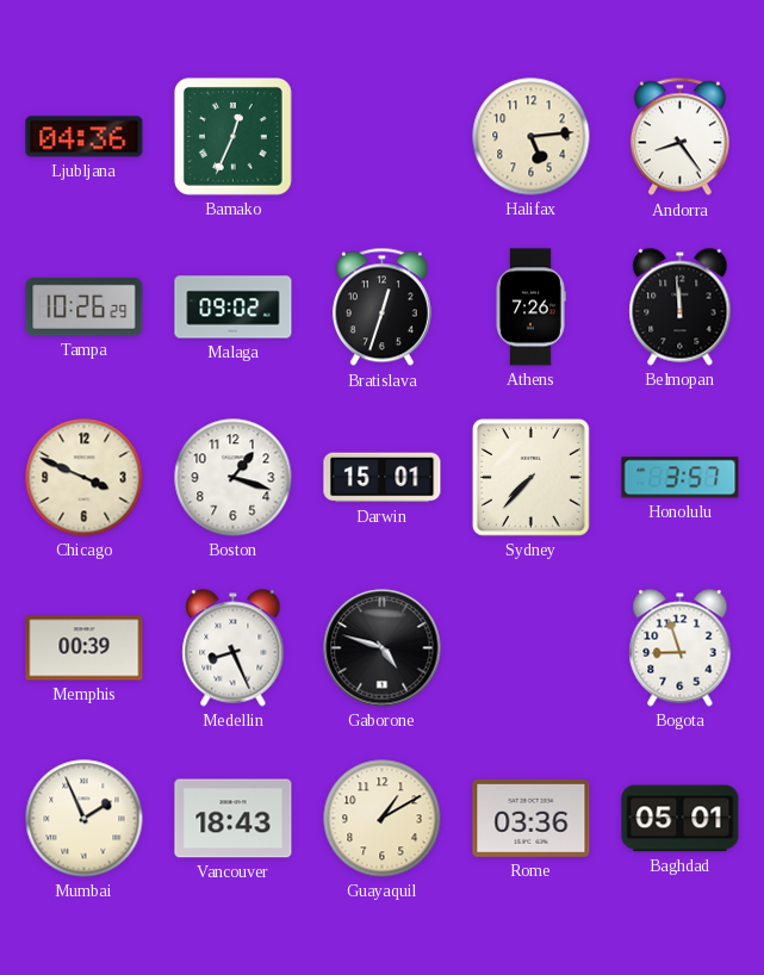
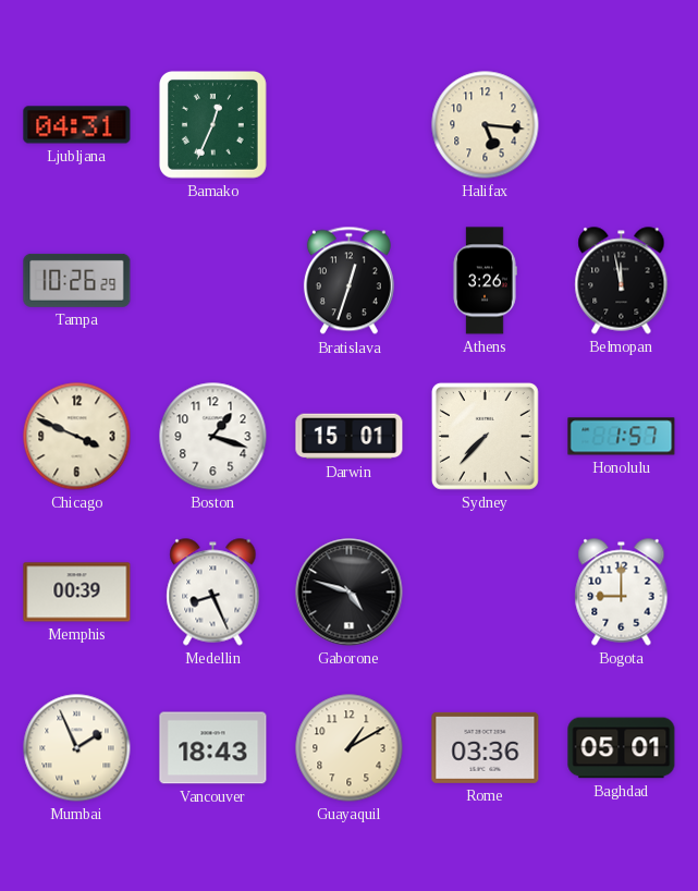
Ljubljana: 04:36 -> 04:31
Halifax: 5:14 -> 5:16
Andorra: 8:24 -> none
Malaga: 09:02 -> none
Athens: 7:26 -> 3:26
Belmopan: 11:59 -> 11:58
Honolulu: 3:57 -> 1:57
Bogota: 8:57 -> 9:00
